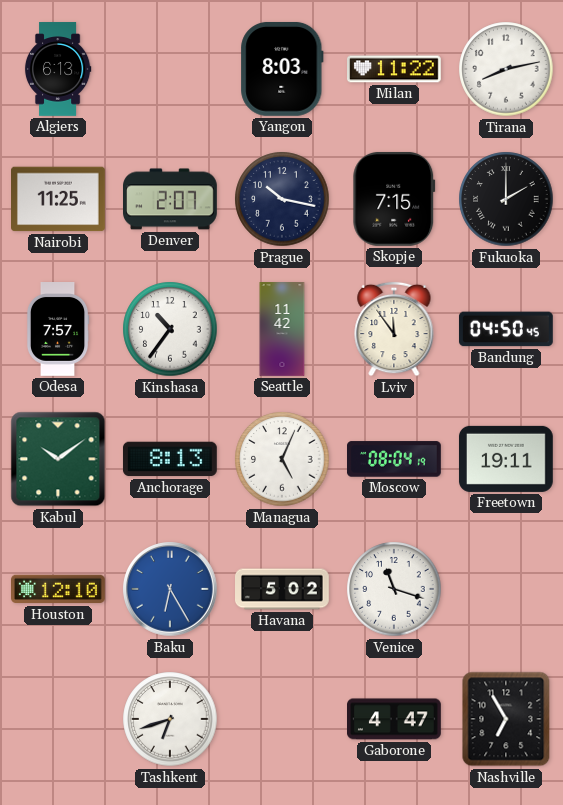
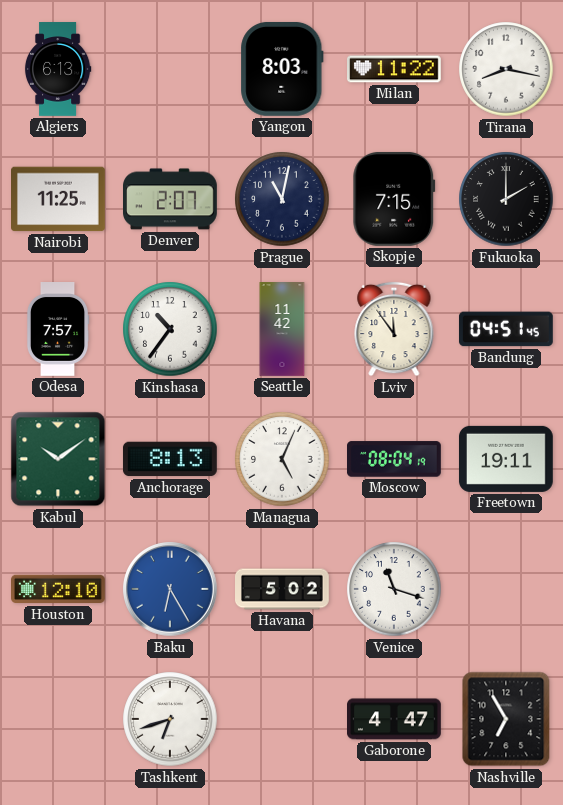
Tirana: 8:13 -> 8:17
Prague: 10:17 -> 11:02
Bandung: 04:50 -> 04:51
